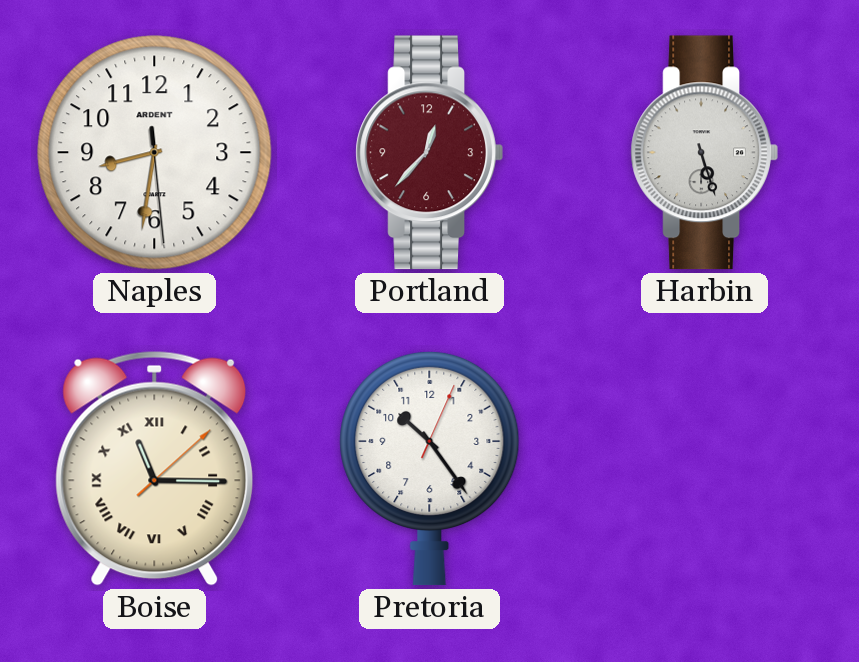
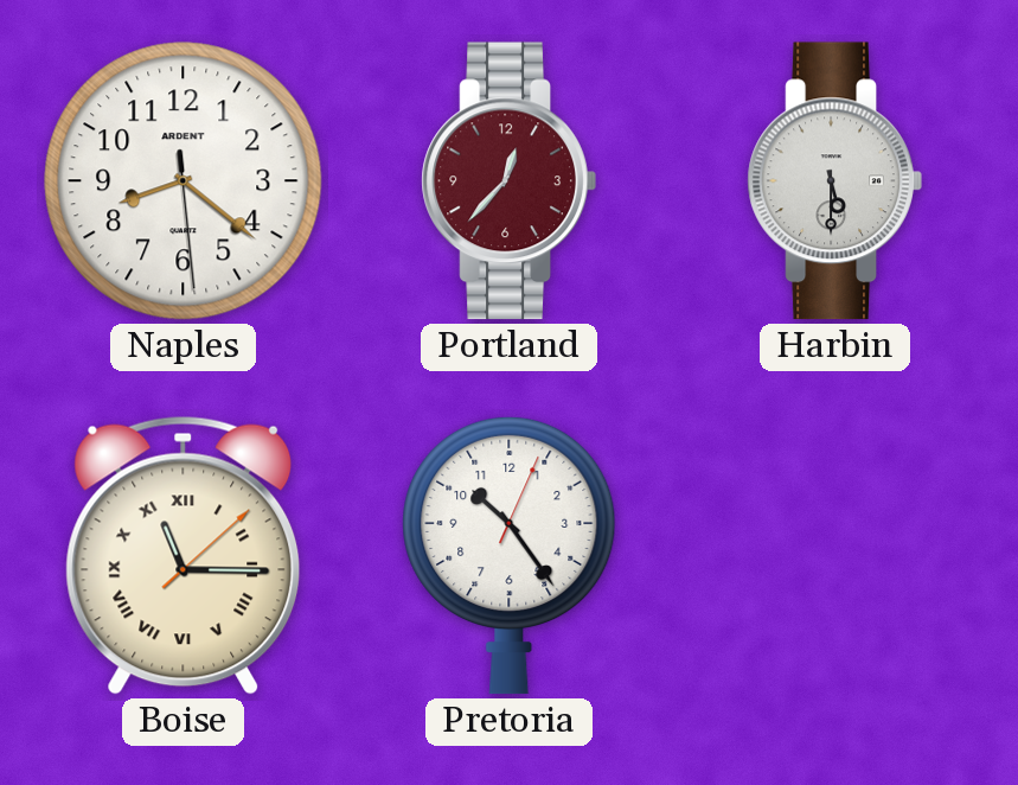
Naples: 8:31 -> 8:21
Harbin: 5:27 -> 5:30
